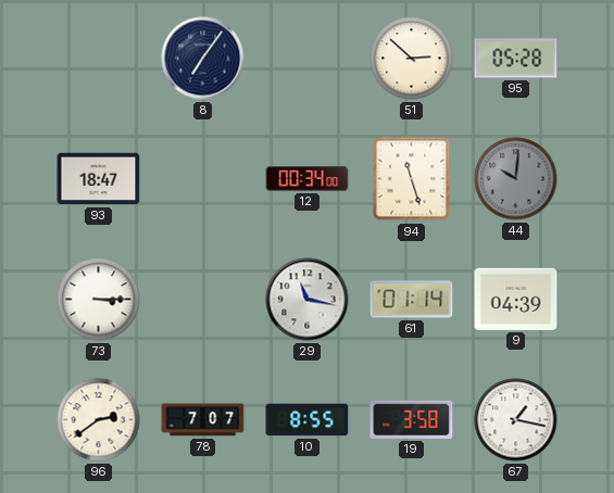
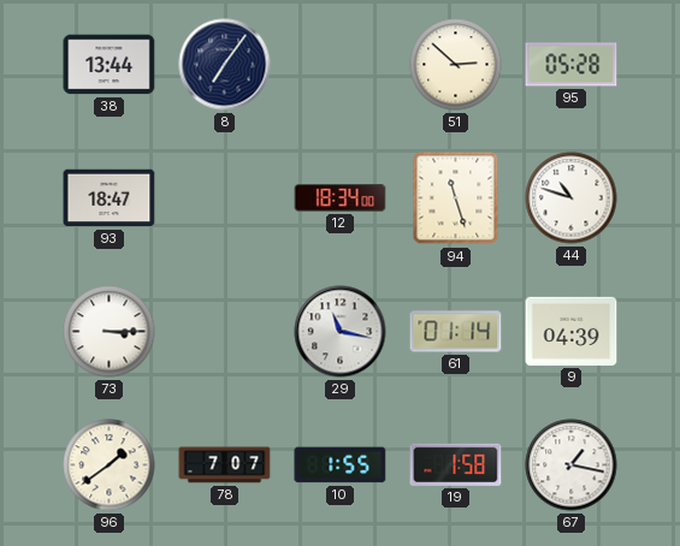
38: none -> 13:44
12: 00:34 -> 18:34
44: 10:01 -> 10:48
44 dial: grey -> white
96: 2:39 -> 1:39
10: 8:55 -> 1:55
19: 3:58 -> 1:58
